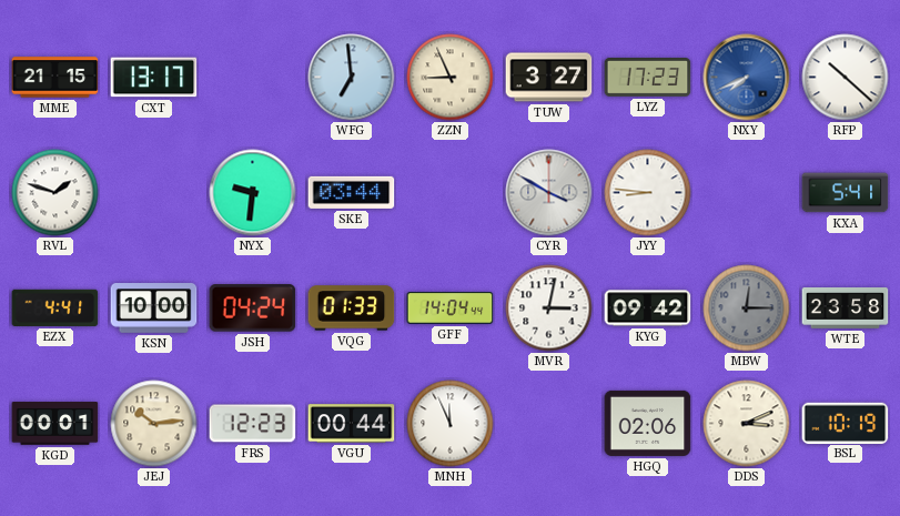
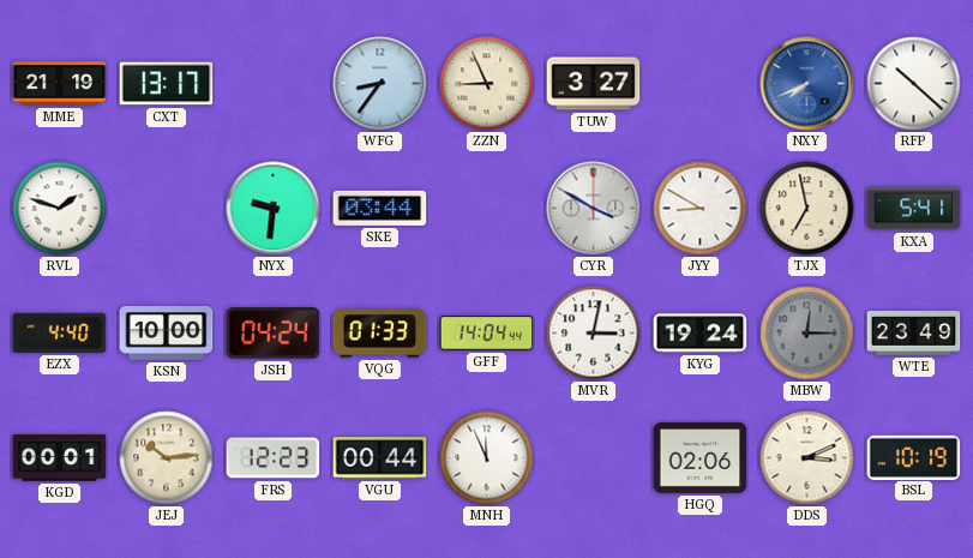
MME: 21:15 -> 21:19
WFG: 6:59 -> 8:36
LYZ: 17:23 -> none
JYY: 8:46 -> 8:50
TJX: none -> 6:58
EZX: 4:41 -> 4:40
KYG: 09:42 -> 19:24
WTE: 23:58 -> 23:49
